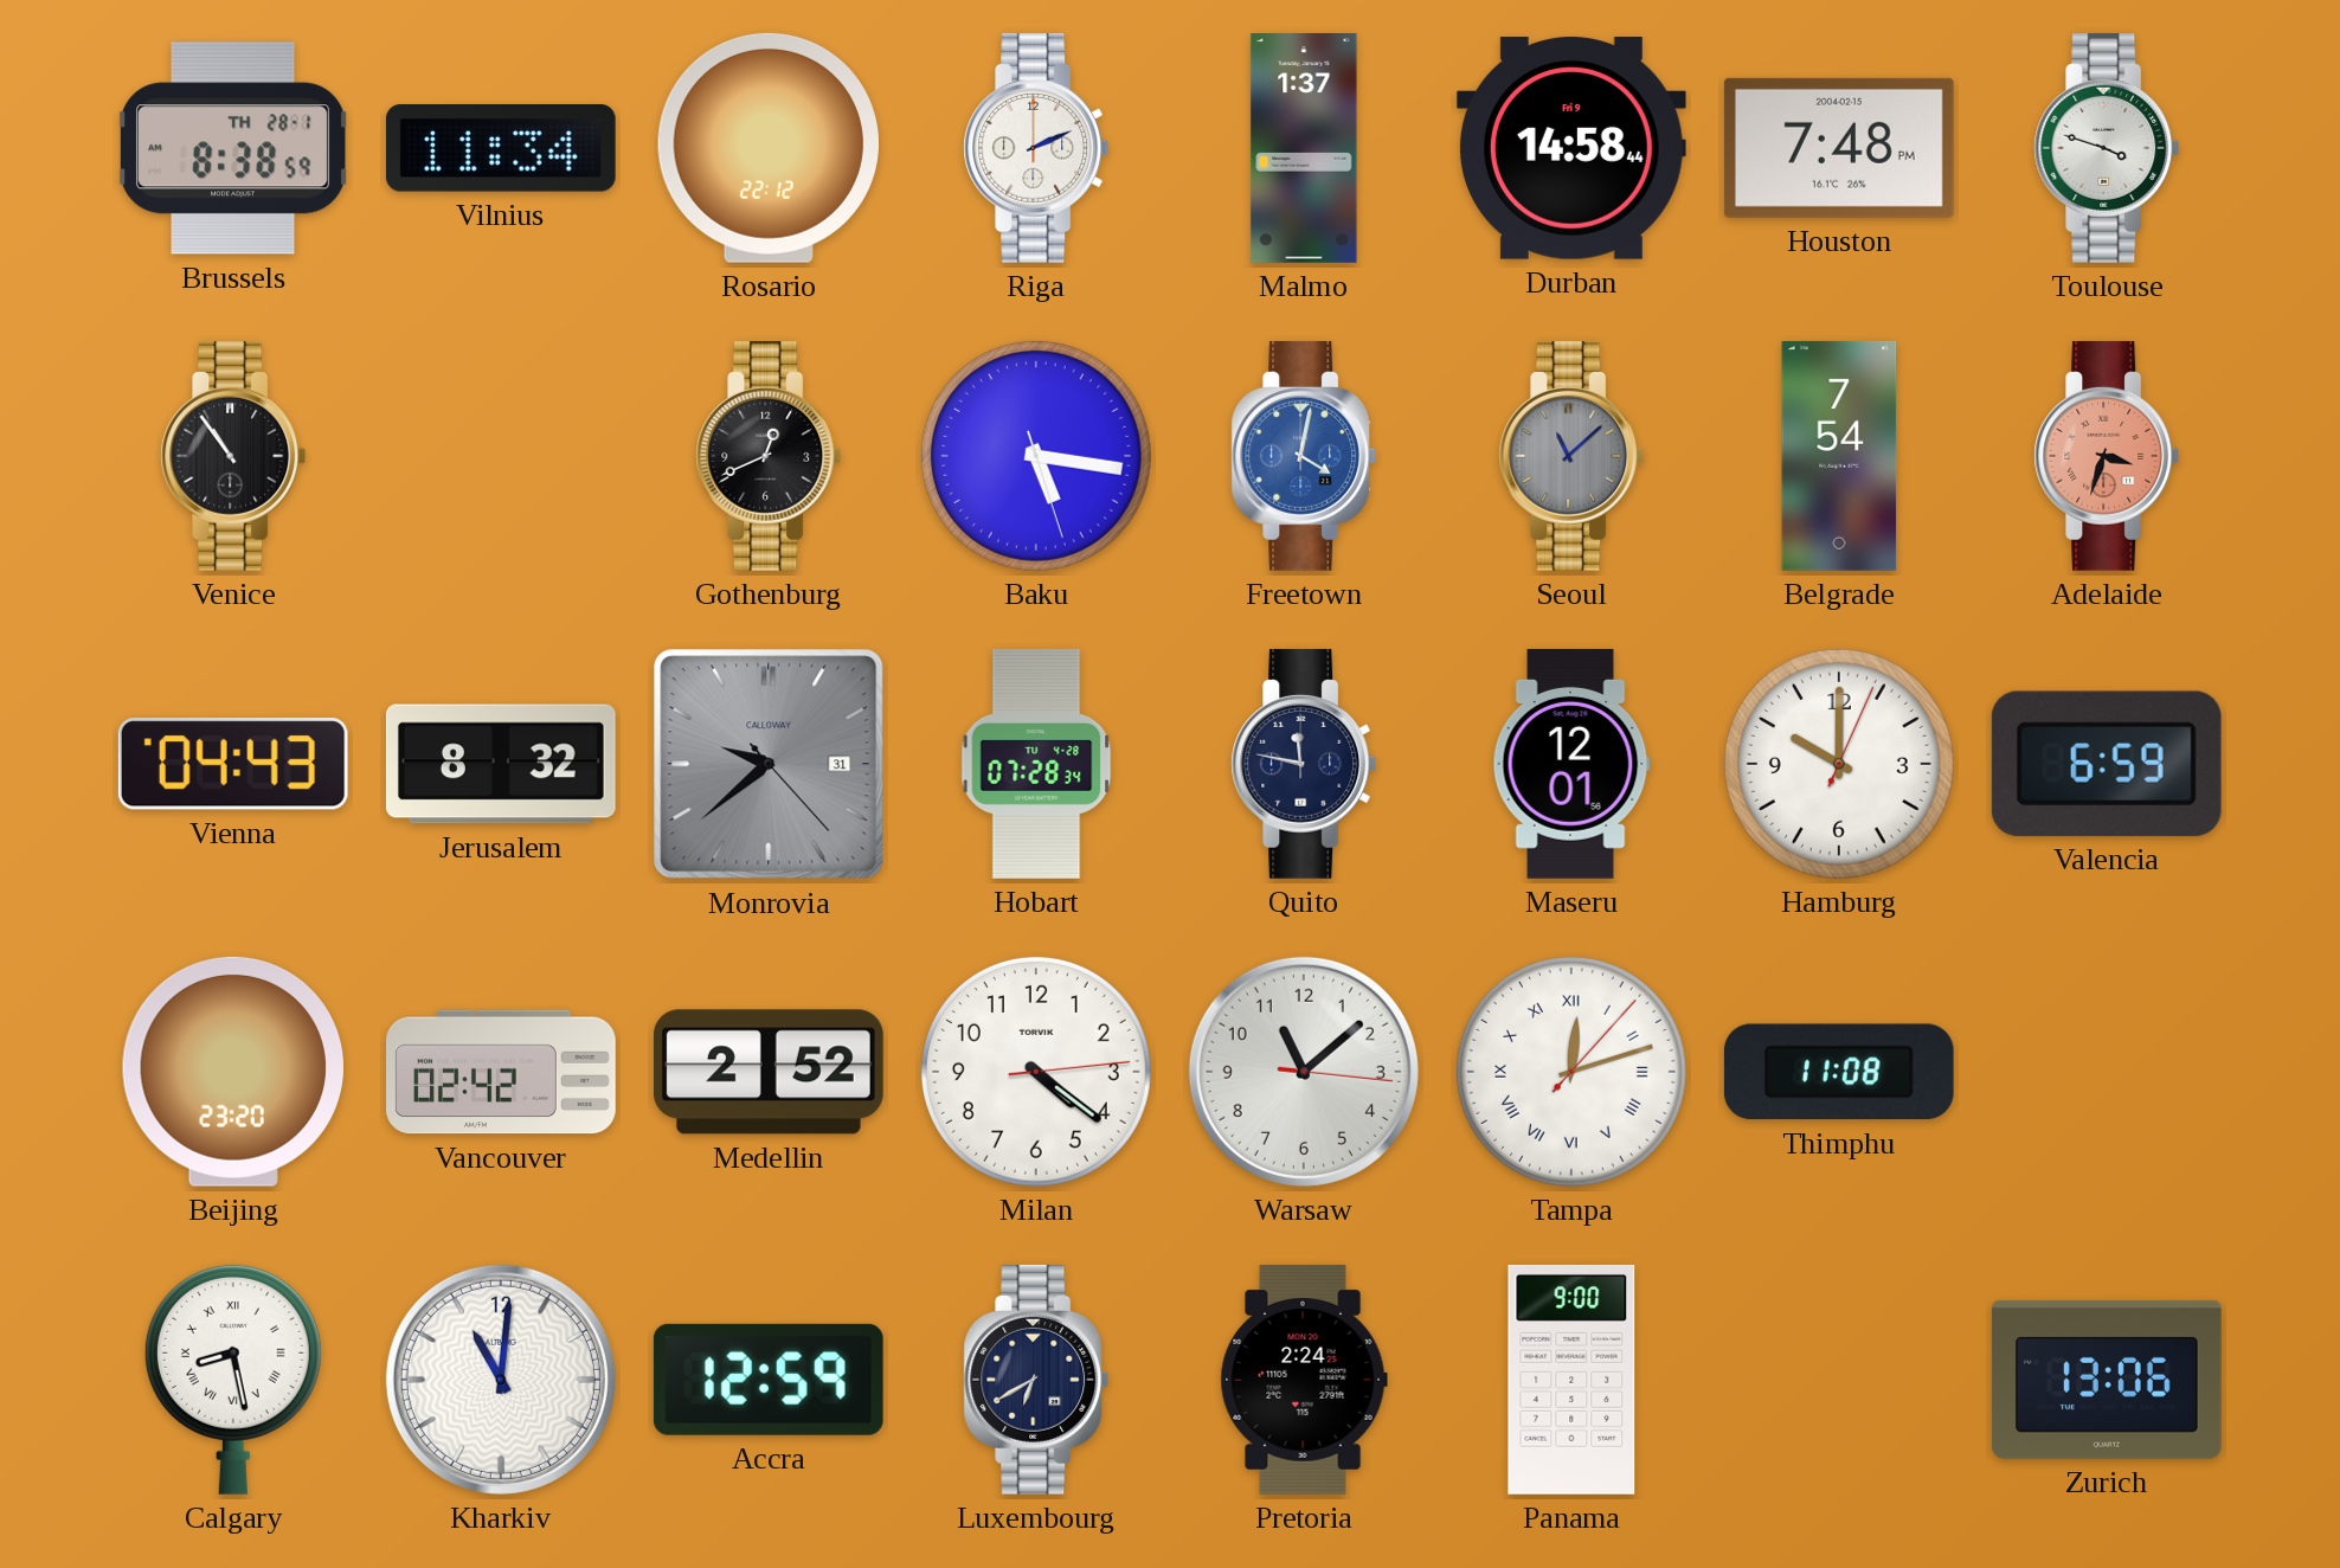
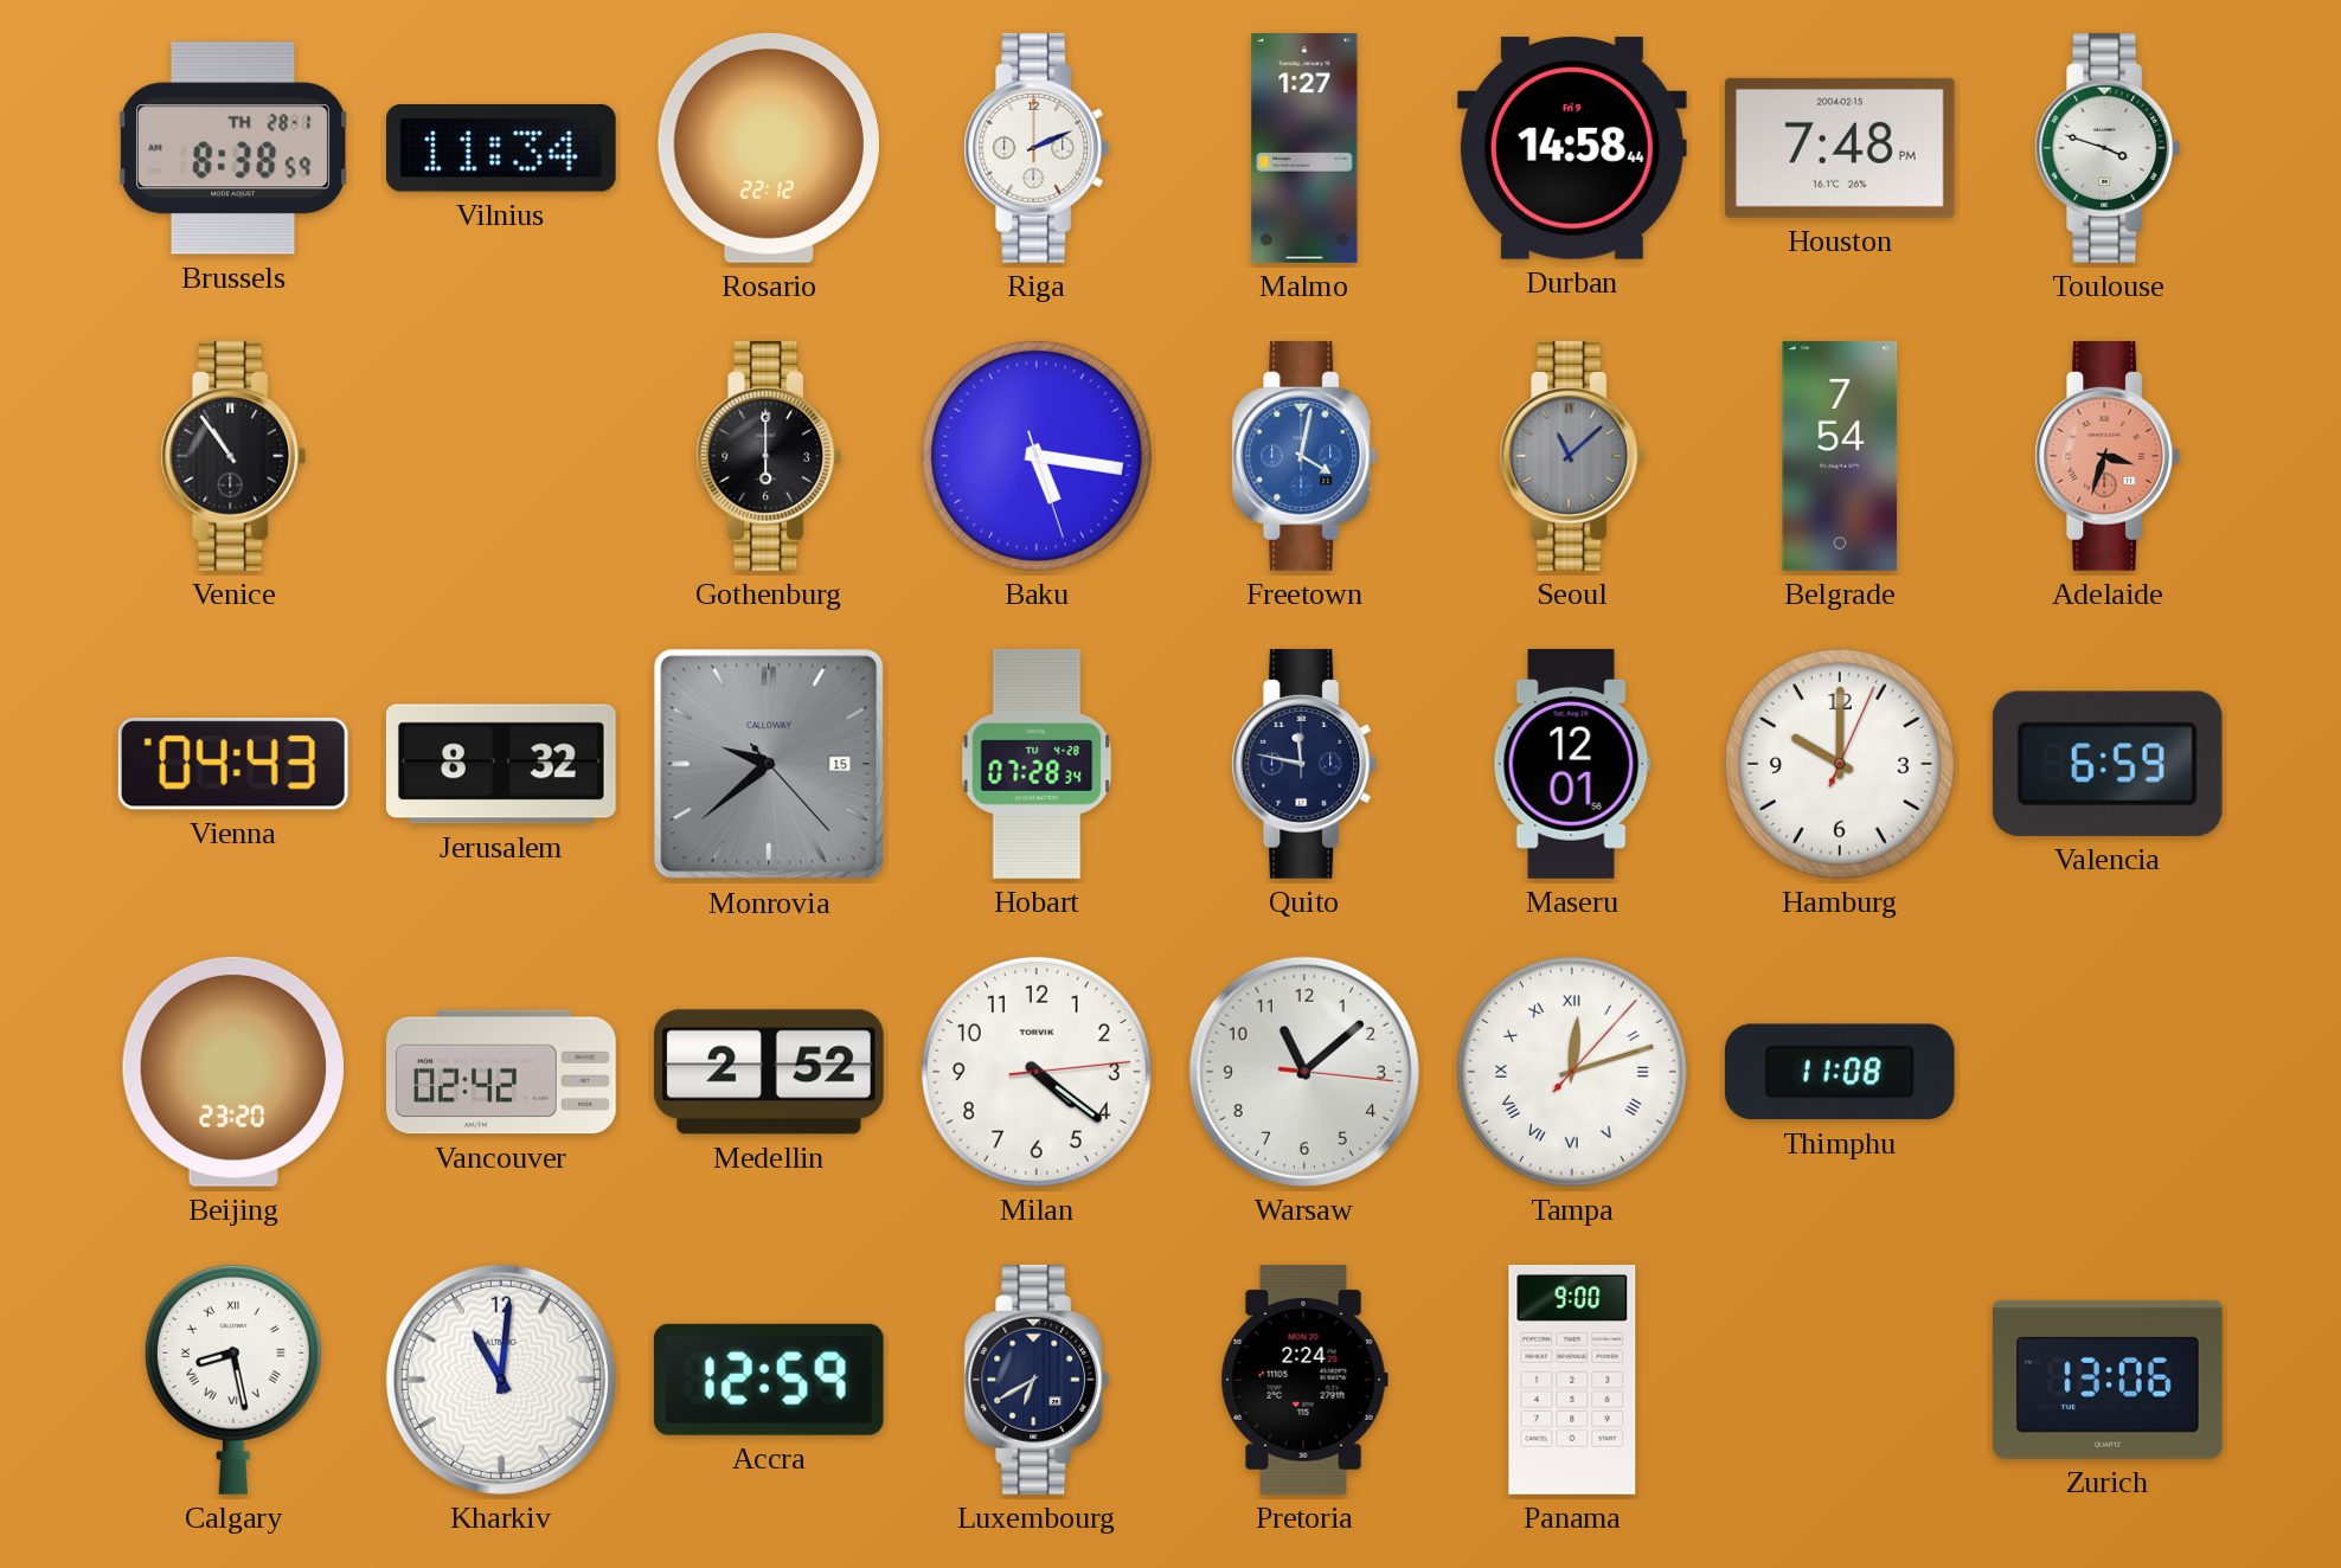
Malmo: 1:37 -> 1:27
Gothenburg: 12:41 -> 6:00
Monrovia date: 31 -> 15
